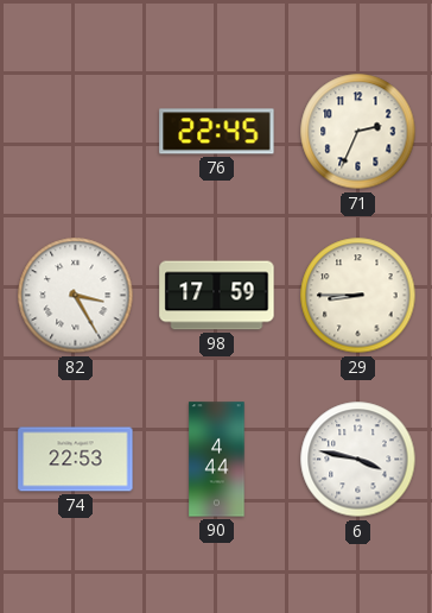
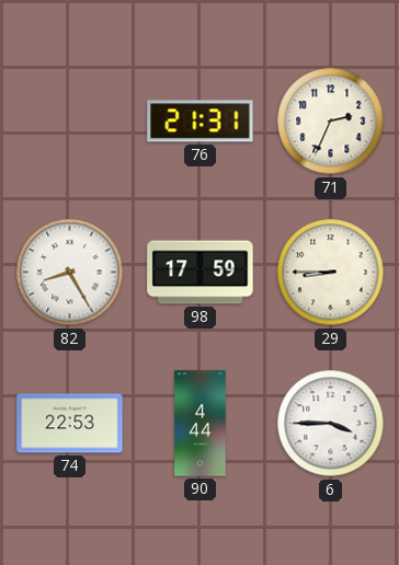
76: 22:45 -> 21:31
82: 3:25 -> 8:25
6: 3:47 -> 3:45
